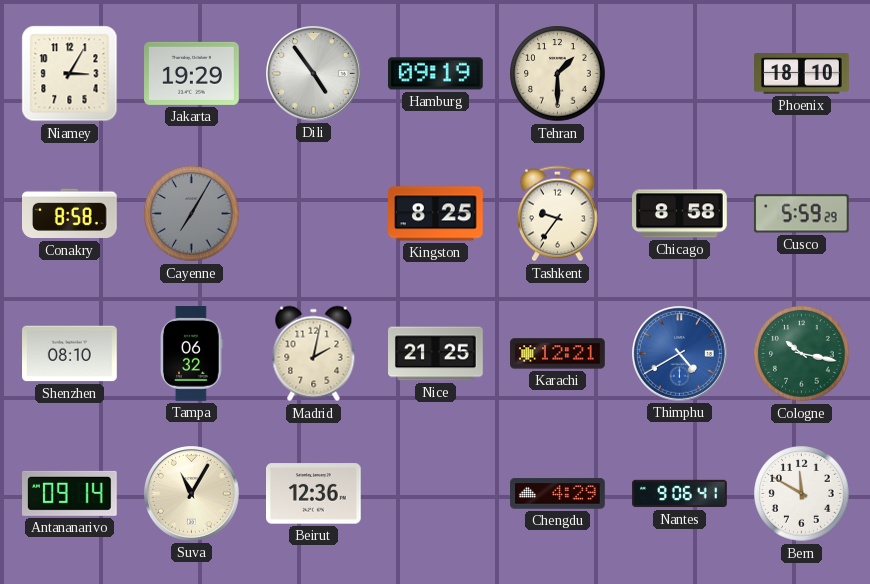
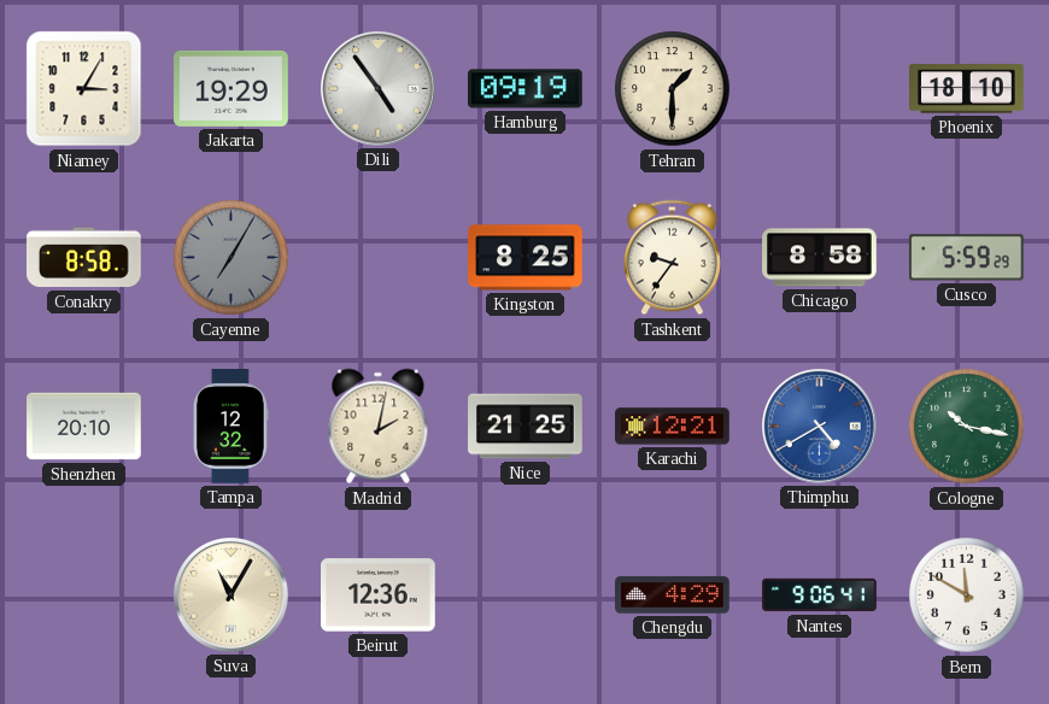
Shenzhen: 08:10 -> 20:10
Tampa: 06:32 -> 12:32
Antananarivo: 09:14 -> none
